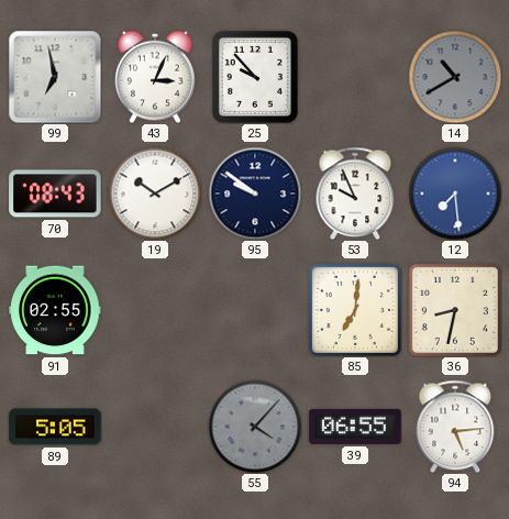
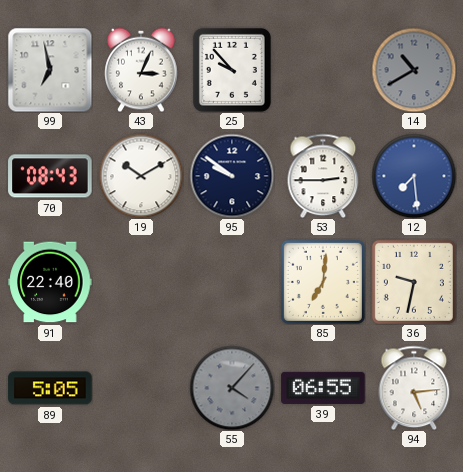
53: 9:56 -> 2:45
91: 02:55 -> 22:40
36: 8:32 -> 9:32
